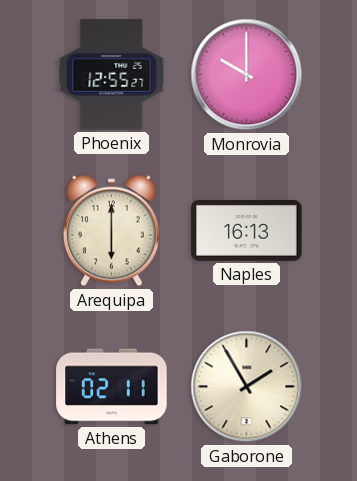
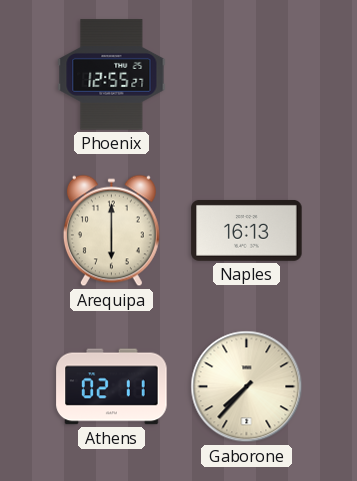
Monrovia: 10:00 -> none
Gaborone: 1:55 -> 7:37
